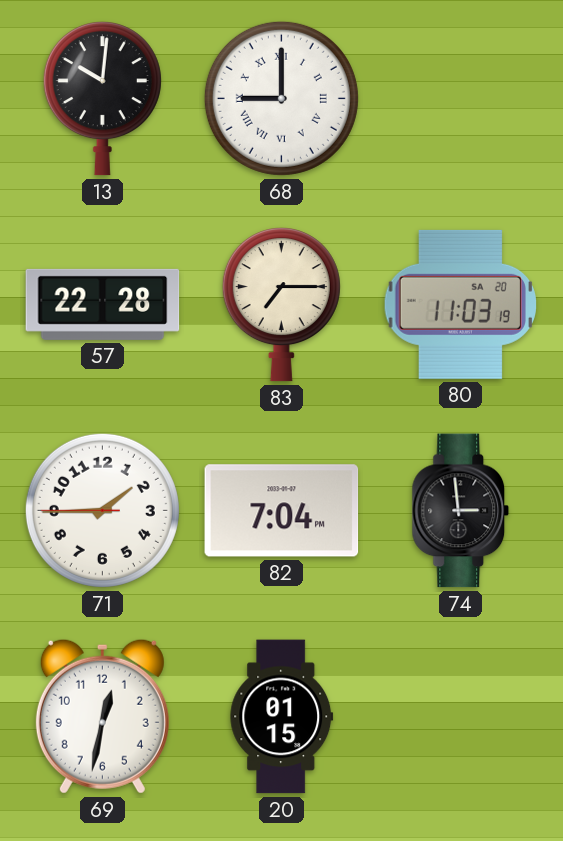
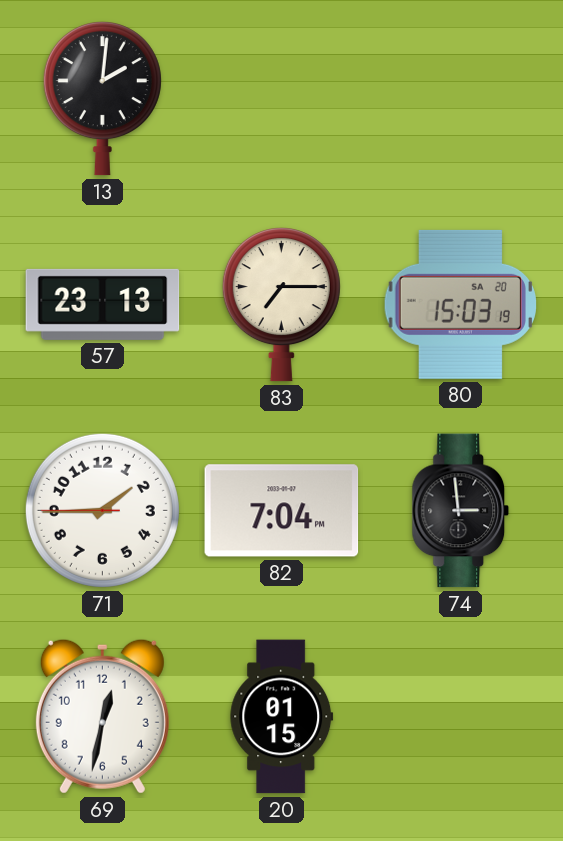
13: 10:01 -> 2:01
68: 9:00 -> none
57: 22:28 -> 23:13
80: 11:03 -> 15:03
